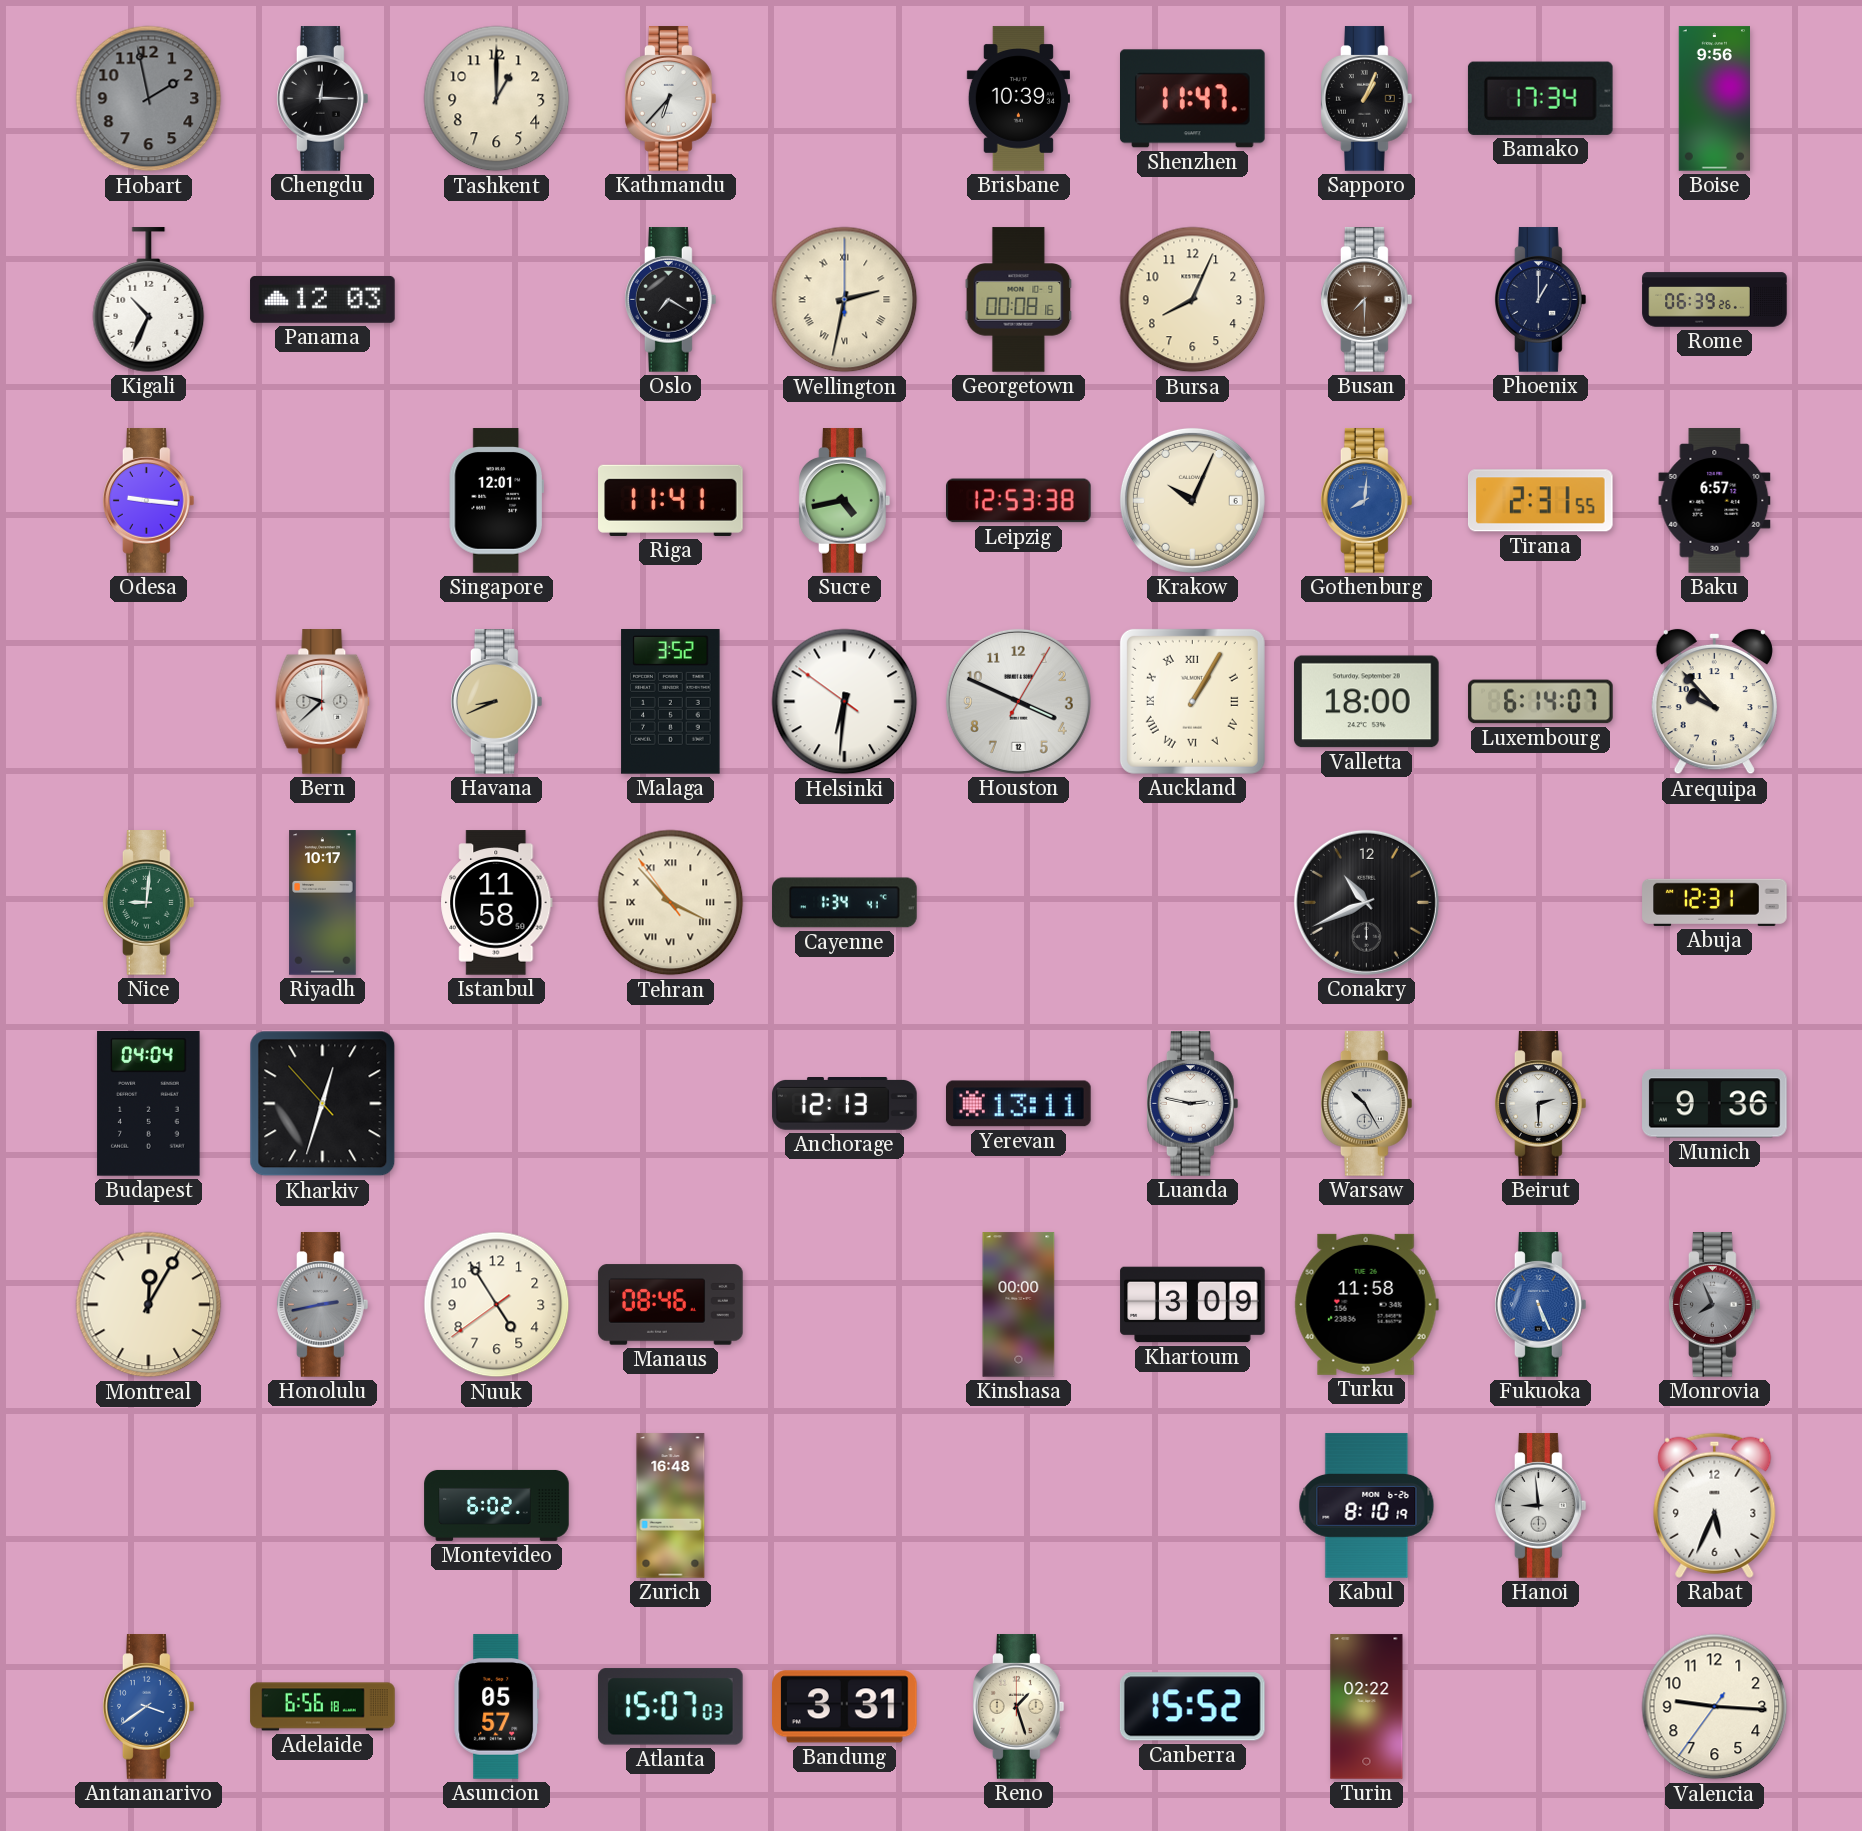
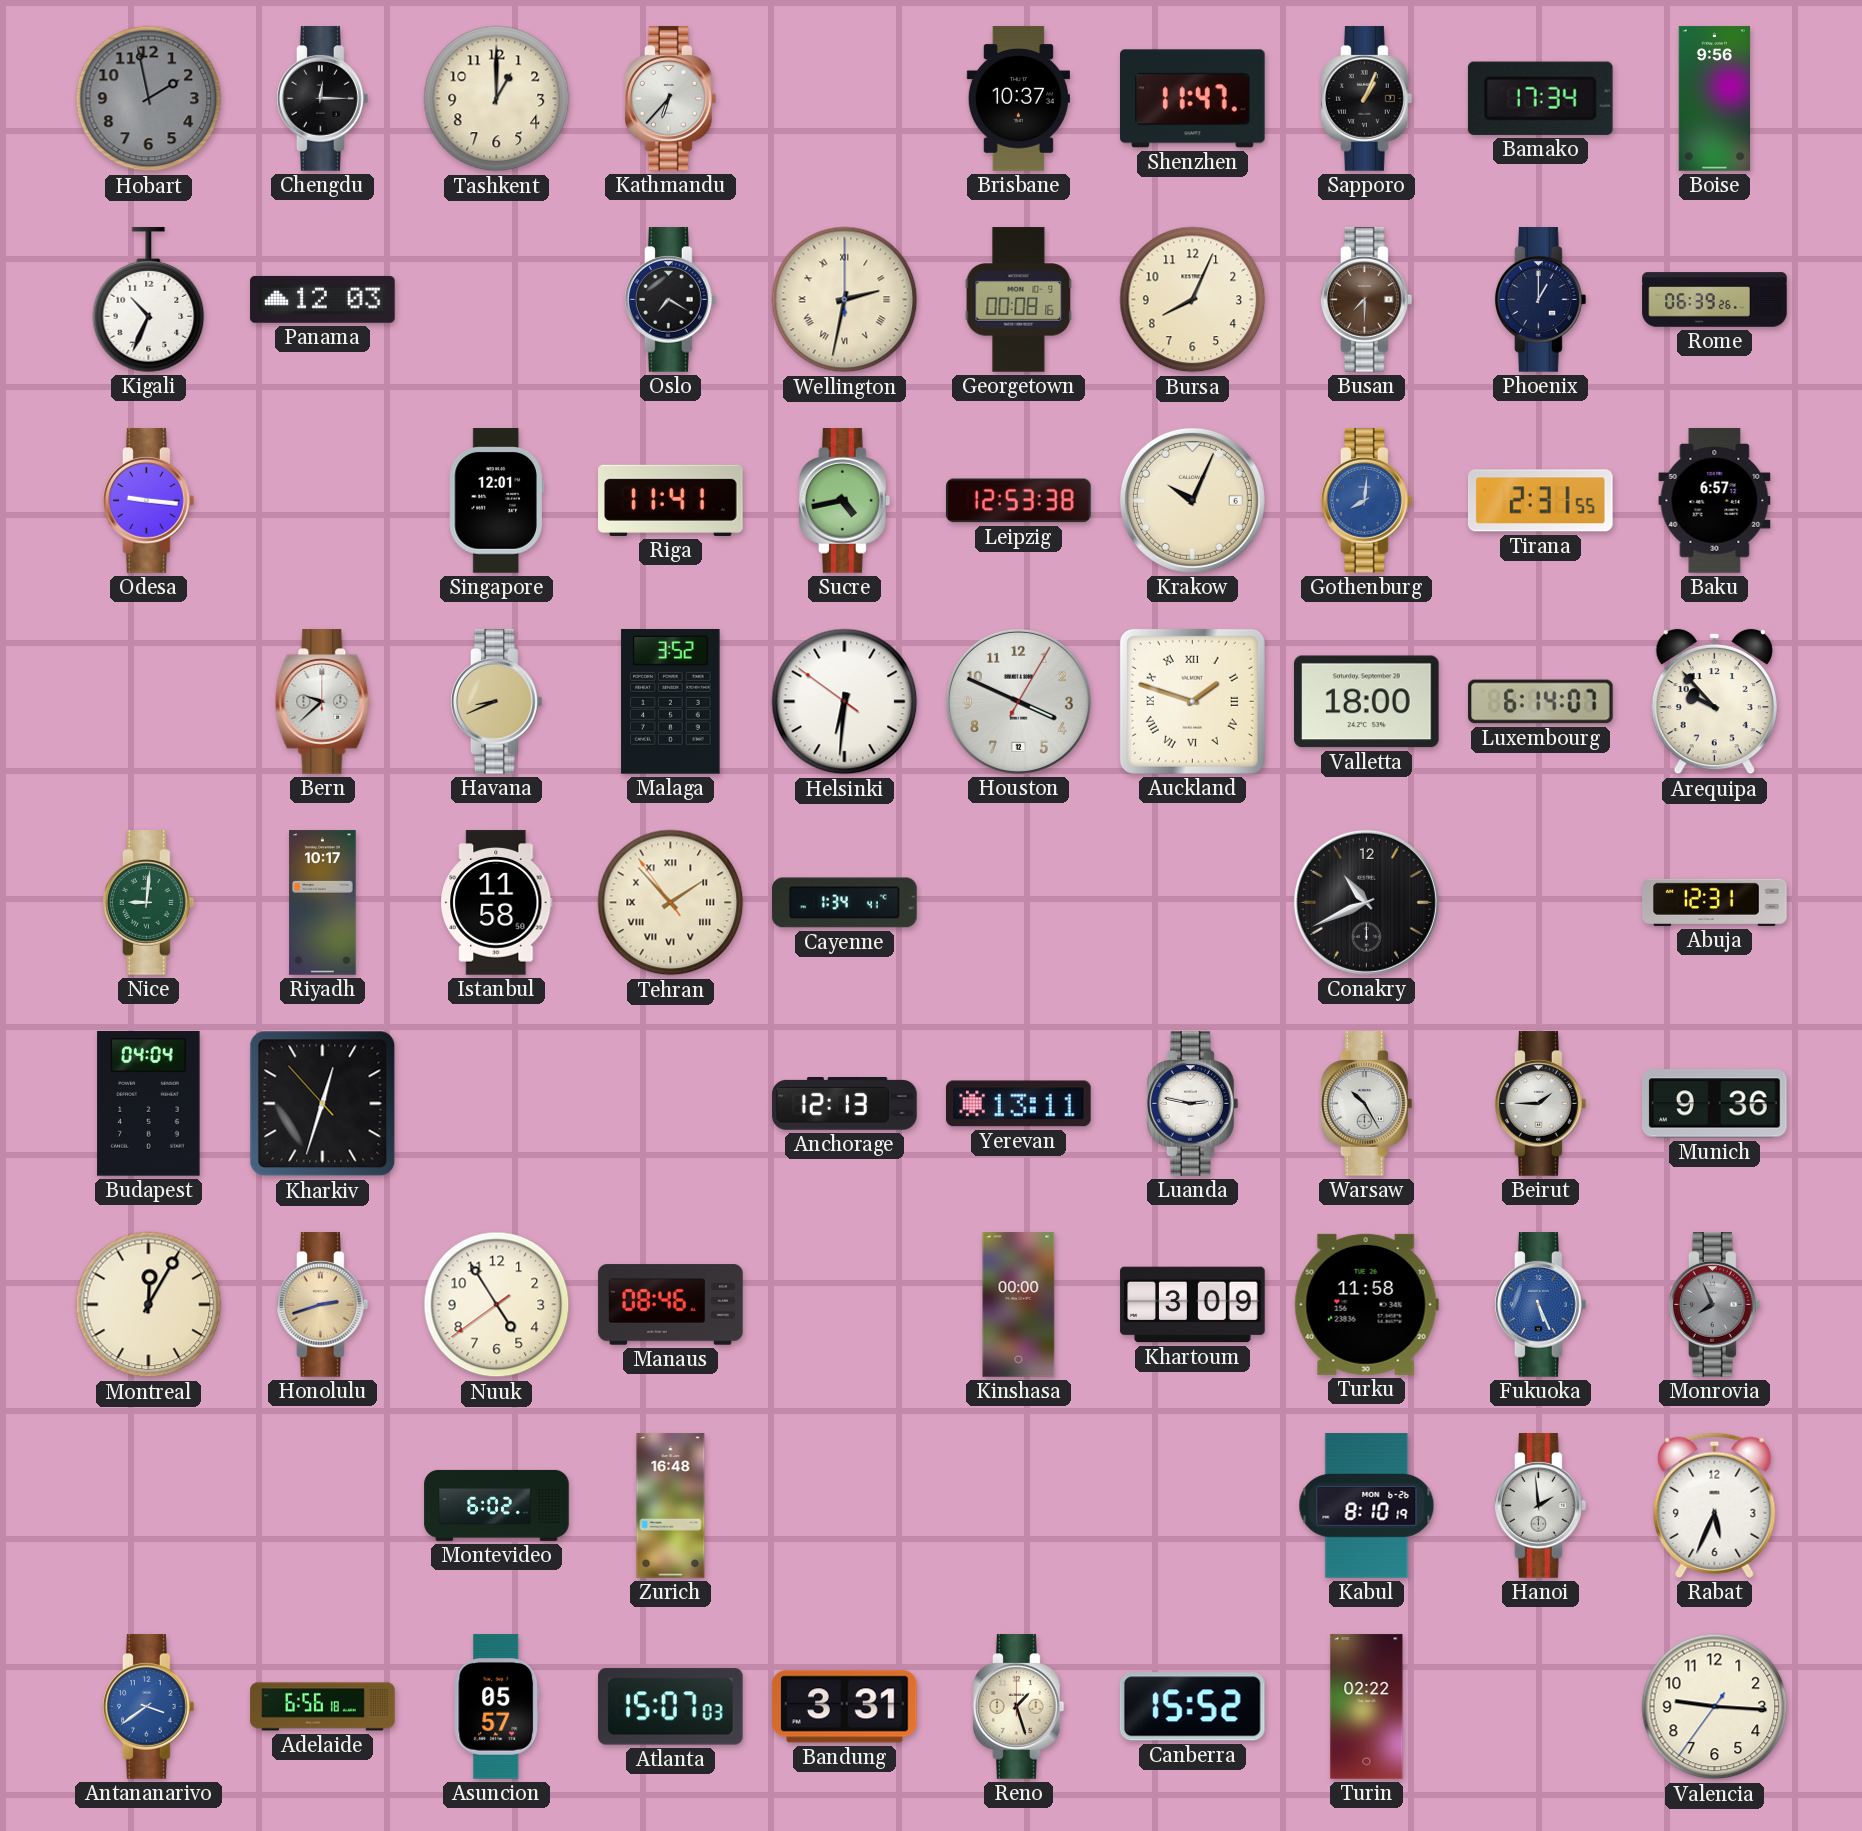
Brisbane: 10:39 -> 10:37
Auckland: 1:05 -> 1:48
Tehran: 3:52 -> 1:52
Beirut: 2:30 -> 1:45
Honolulu: 2:43 -> 2:42
Honolulu dial: grey -> champagne
Hanoi: 8:59 -> 1:59
